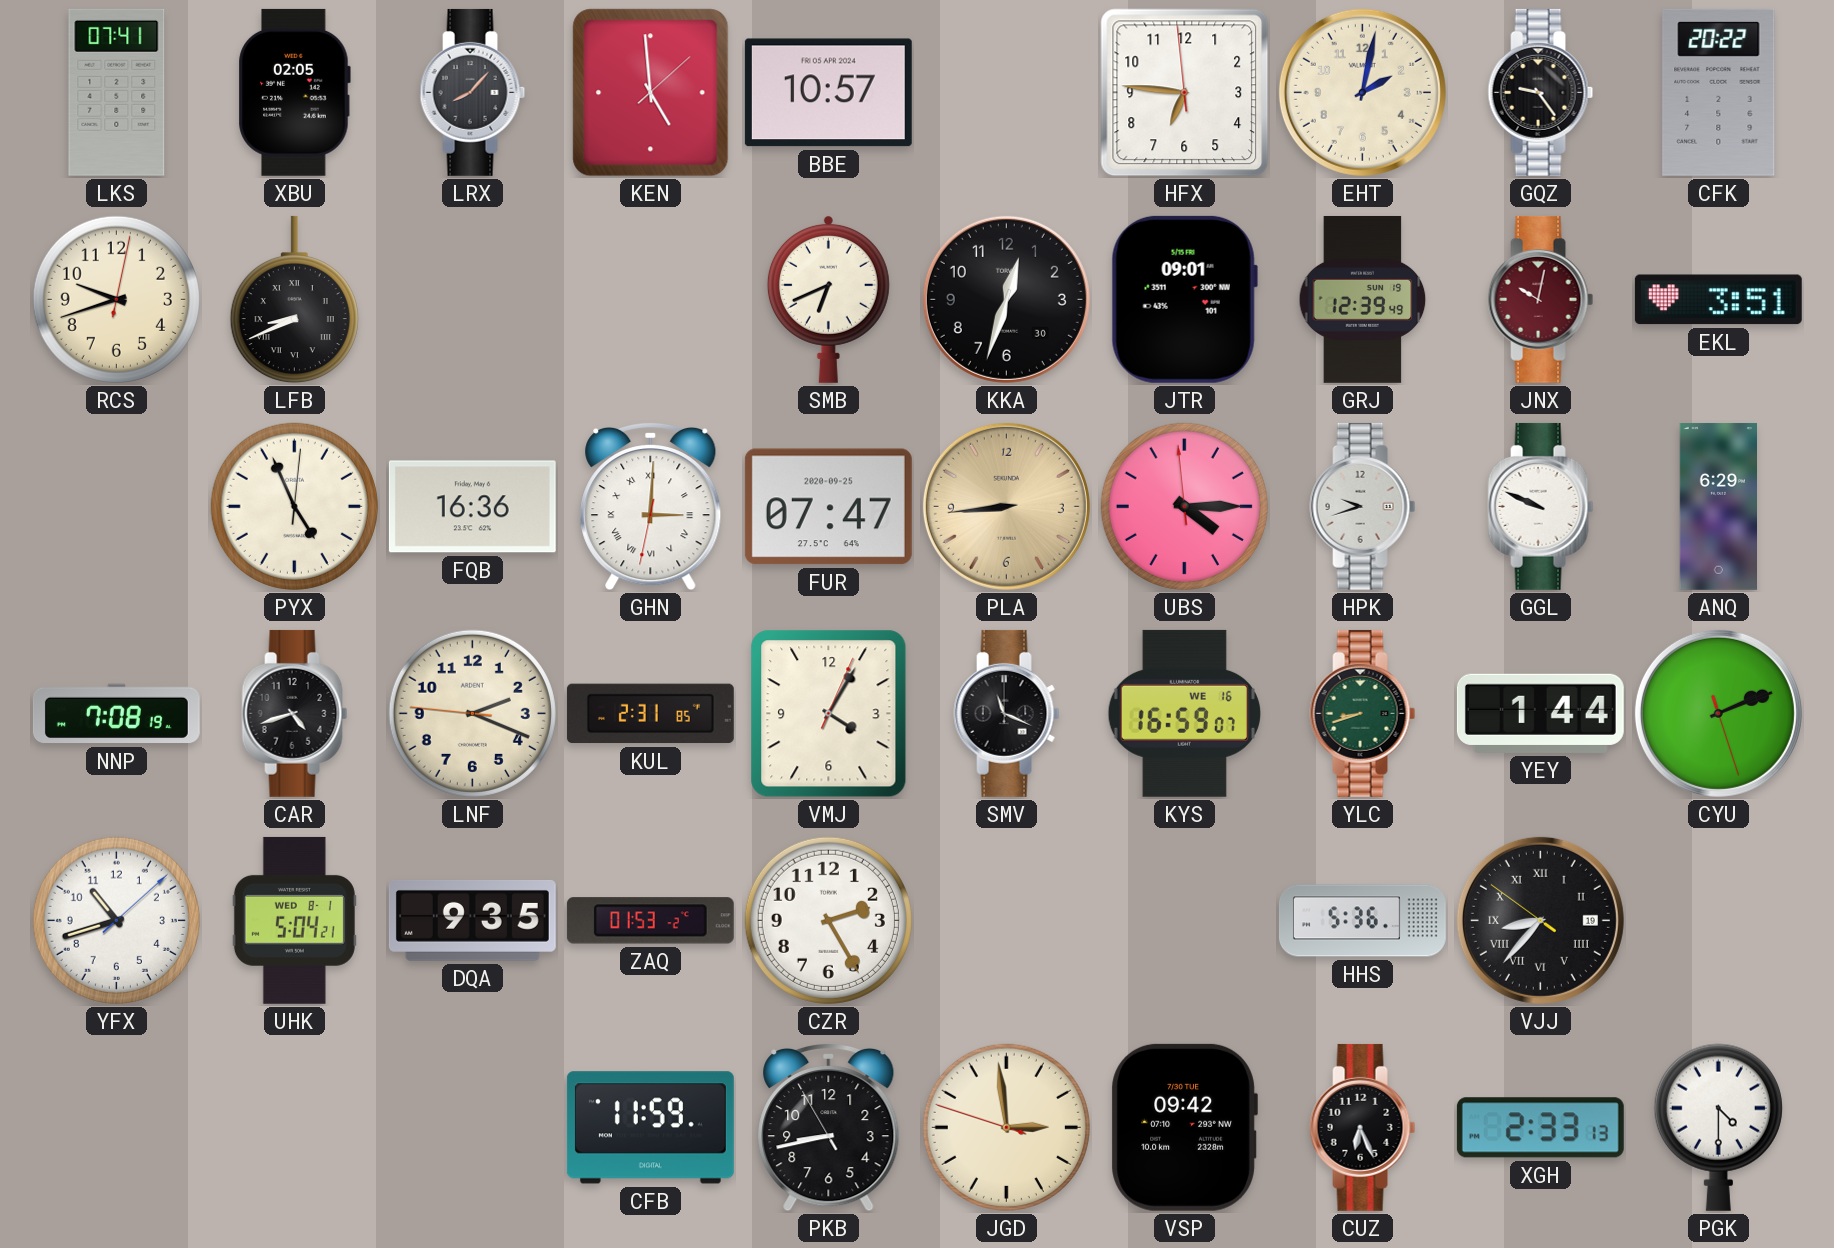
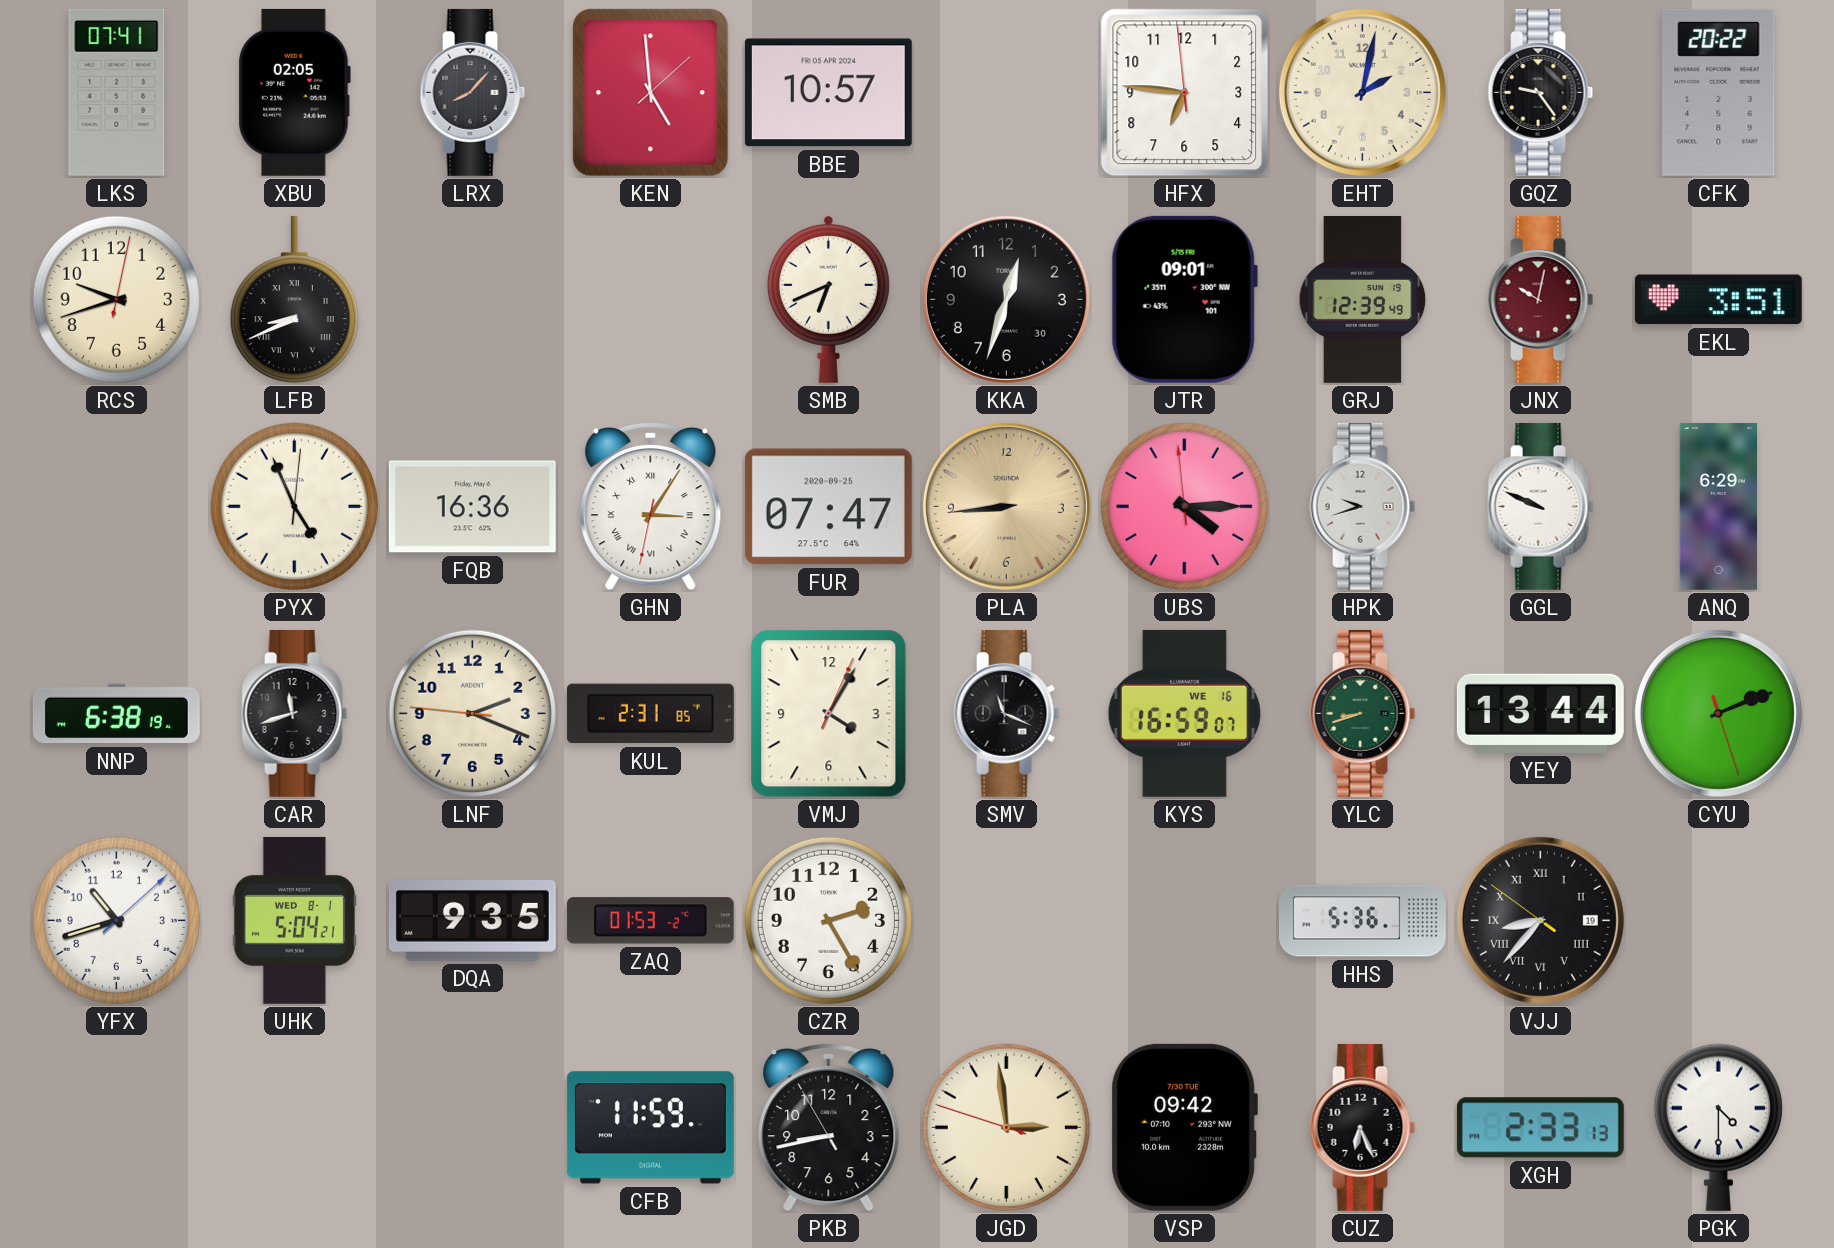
GHN: 3:00 -> 3:05
NNP: 7:08 -> 6:38
CAR: 4:42 -> 11:42
YEY: 1:44 -> 13:44
